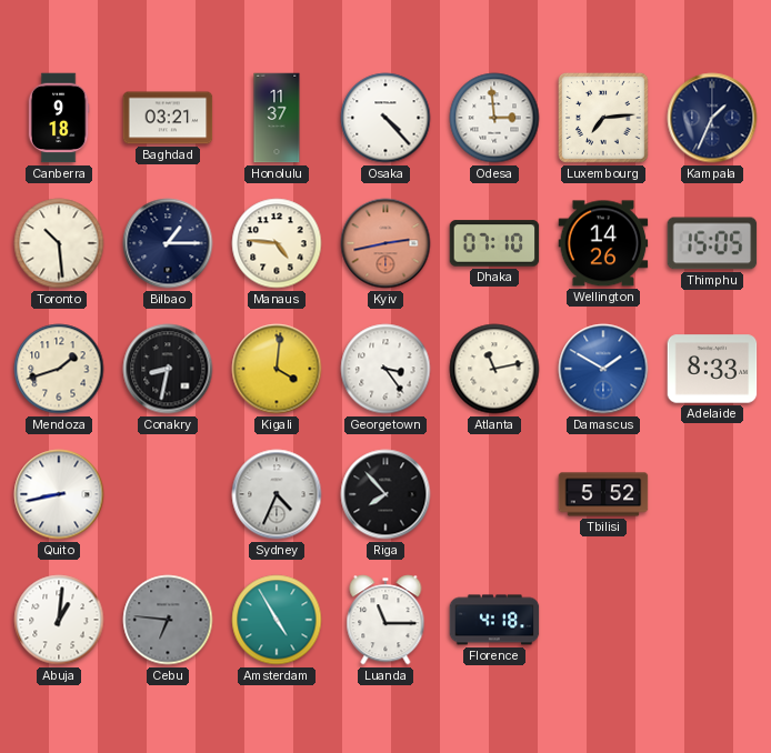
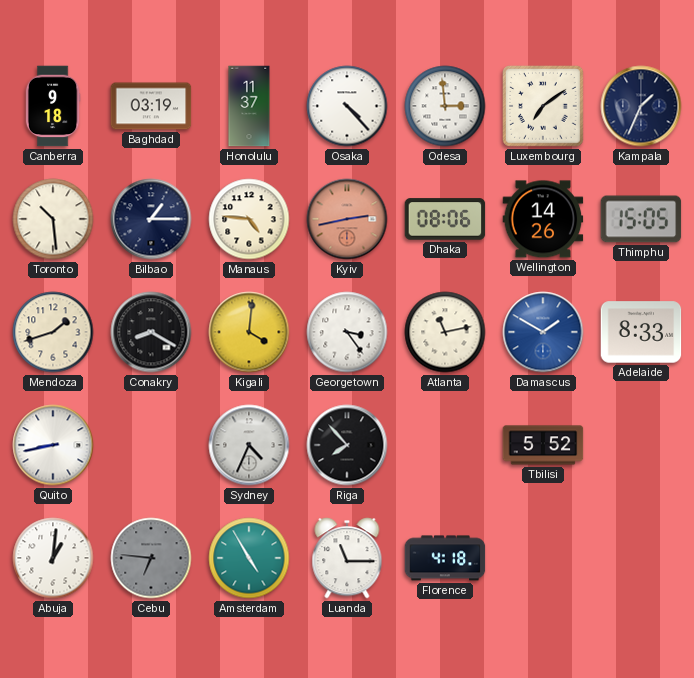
Baghdad: 03:21 -> 03:19
Luxembourg: 7:14 -> 7:09
Dhaka: 07:10 -> 08:06
Conakry: 8:32 -> 8:20
